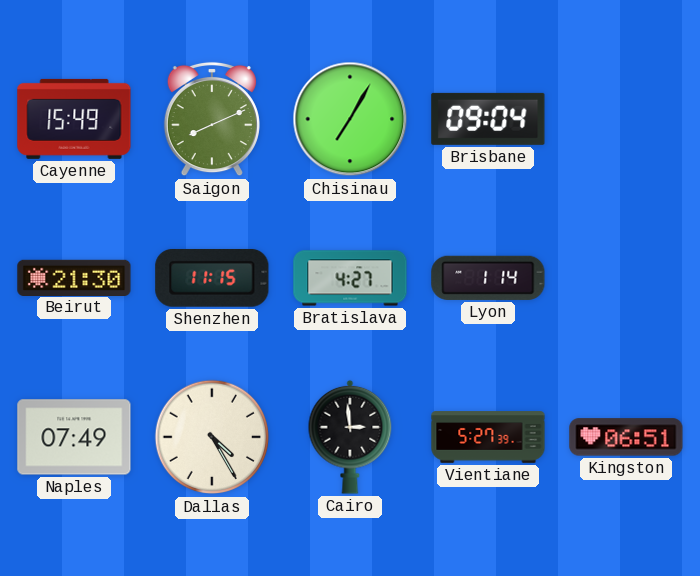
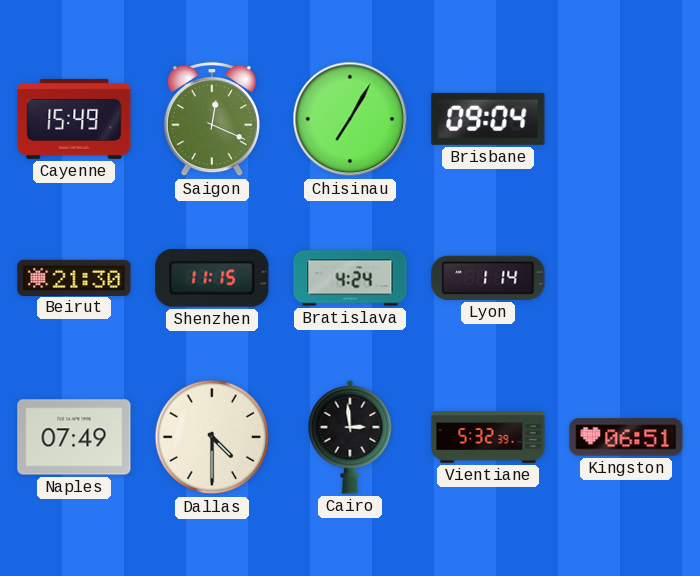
Saigon: 8:11 -> 12:19
Bratislava: 4:27 -> 4:24
Dallas: 4:25 -> 4:30
Vientiane: 5:27 -> 5:32
